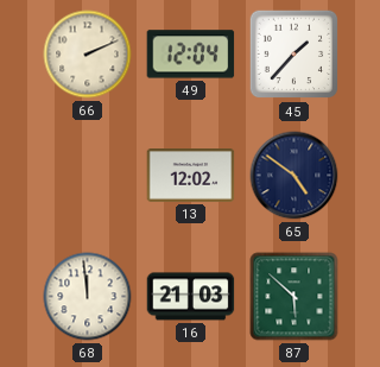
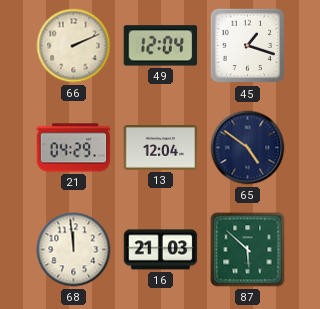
45: 1:37 -> 1:18
21: none -> 04:29
13: 12:02 -> 12:04
